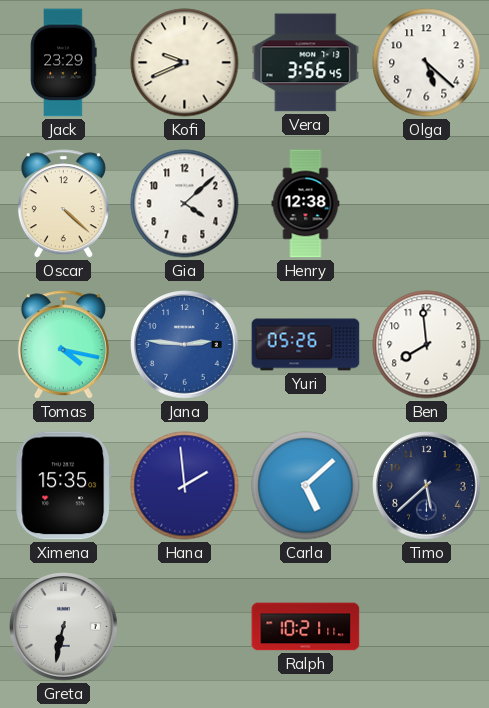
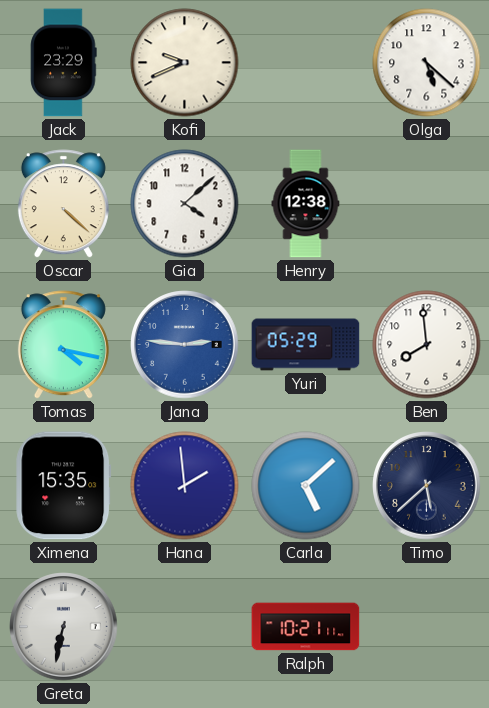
Vera: 3:56 -> none
Yuri: 05:26 -> 05:29
